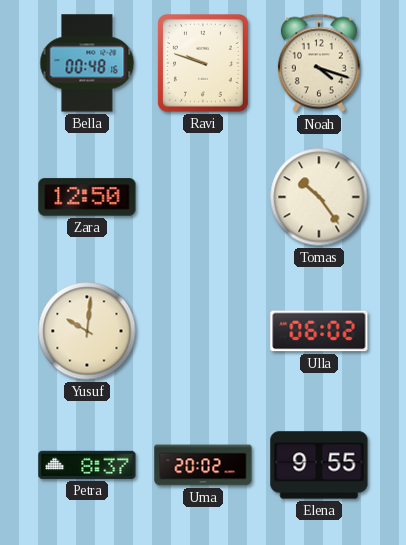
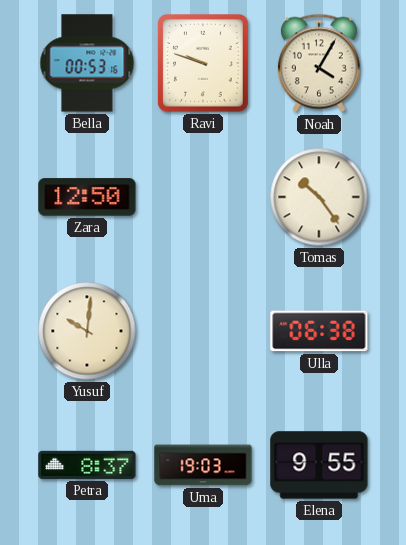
Bella: 00:48 -> 00:53
Noah: 4:18 -> 4:05
Ulla: 06:02 -> 06:38
Uma: 20:02 -> 19:03
